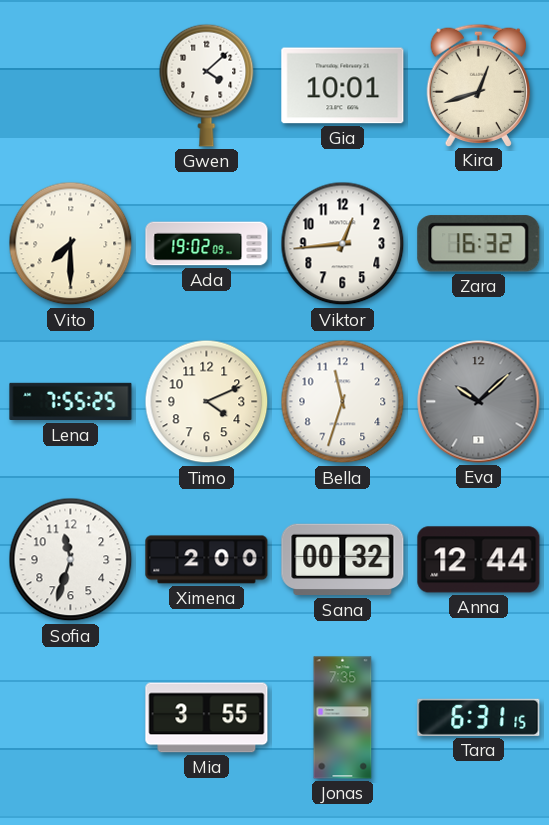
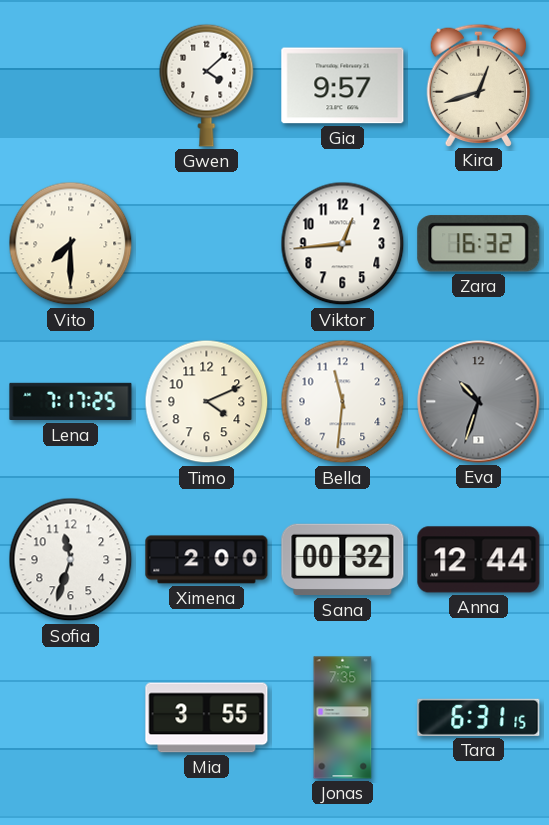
Gia: 10:01 -> 9:57
Ada: 19:02 -> none
Lena: 7:55 -> 7:17
Bella: 11:33 -> 11:31
Eva: 10:08 -> 10:33
